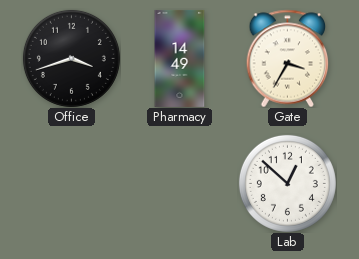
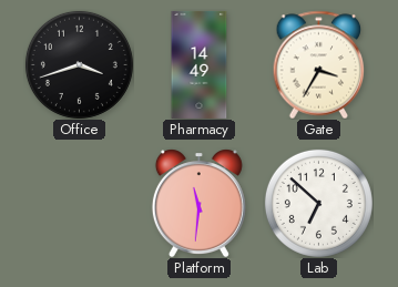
Platform: none -> 11:31
Lab: 12:52 -> 6:52
